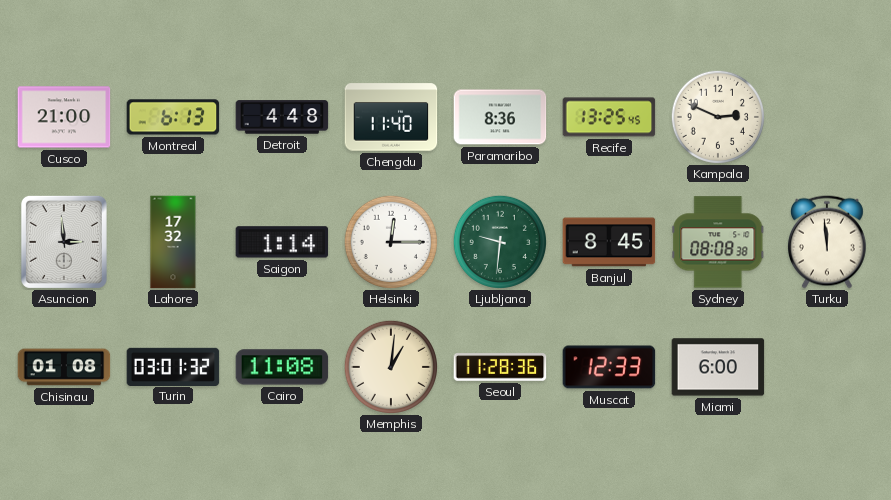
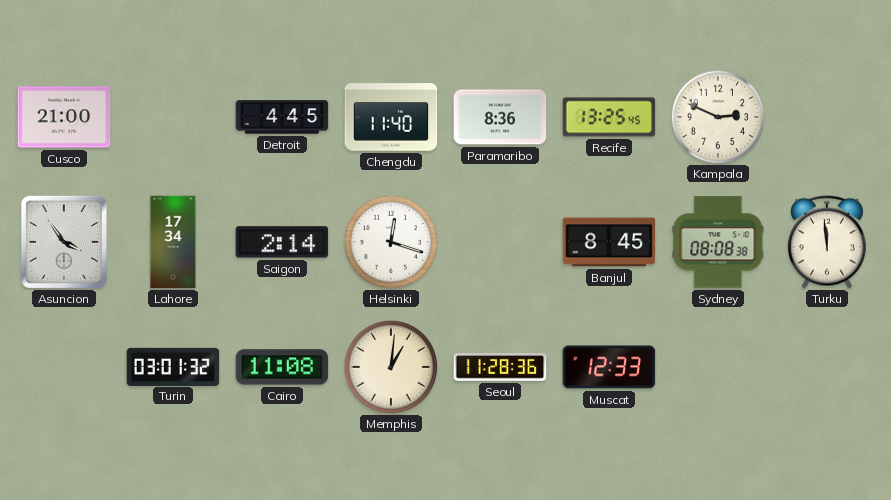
Montreal: 6:13 -> none
Detroit: 4:48 -> 4:45
Asuncion: 2:59 -> 3:54
Lahore: 17:32 -> 17:34
Saigon: 1:14 -> 2:14
Helsinki: 12:15 -> 12:18
Ljubljana: 9:31 -> none
Chisinau: 01:08 -> none
Miami: 6:00 -> none
